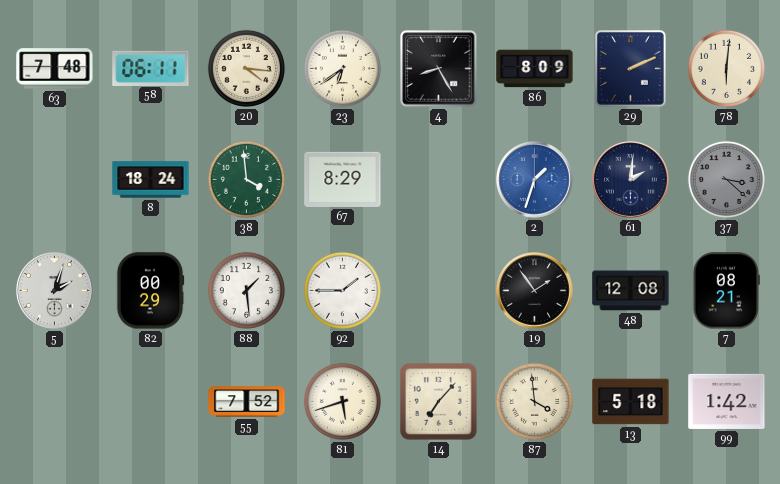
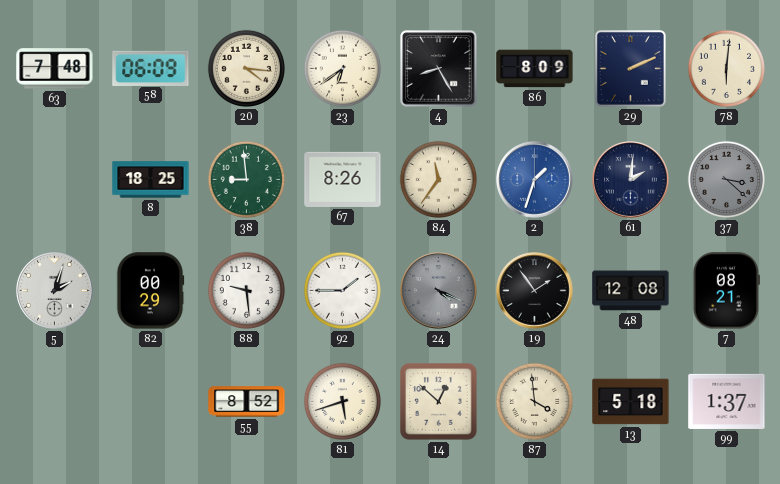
58: 06:11 -> 06:09
8: 18:24 -> 18:25
38: 3:59 -> 8:59
67: 8:29 -> 8:26
84: none -> 11:36
88: 1:29 -> 9:29
24: none -> 4:19
55: 7:52 -> 8:52
14: 7:07 -> 12:52
99: 1:42 -> 1:37
